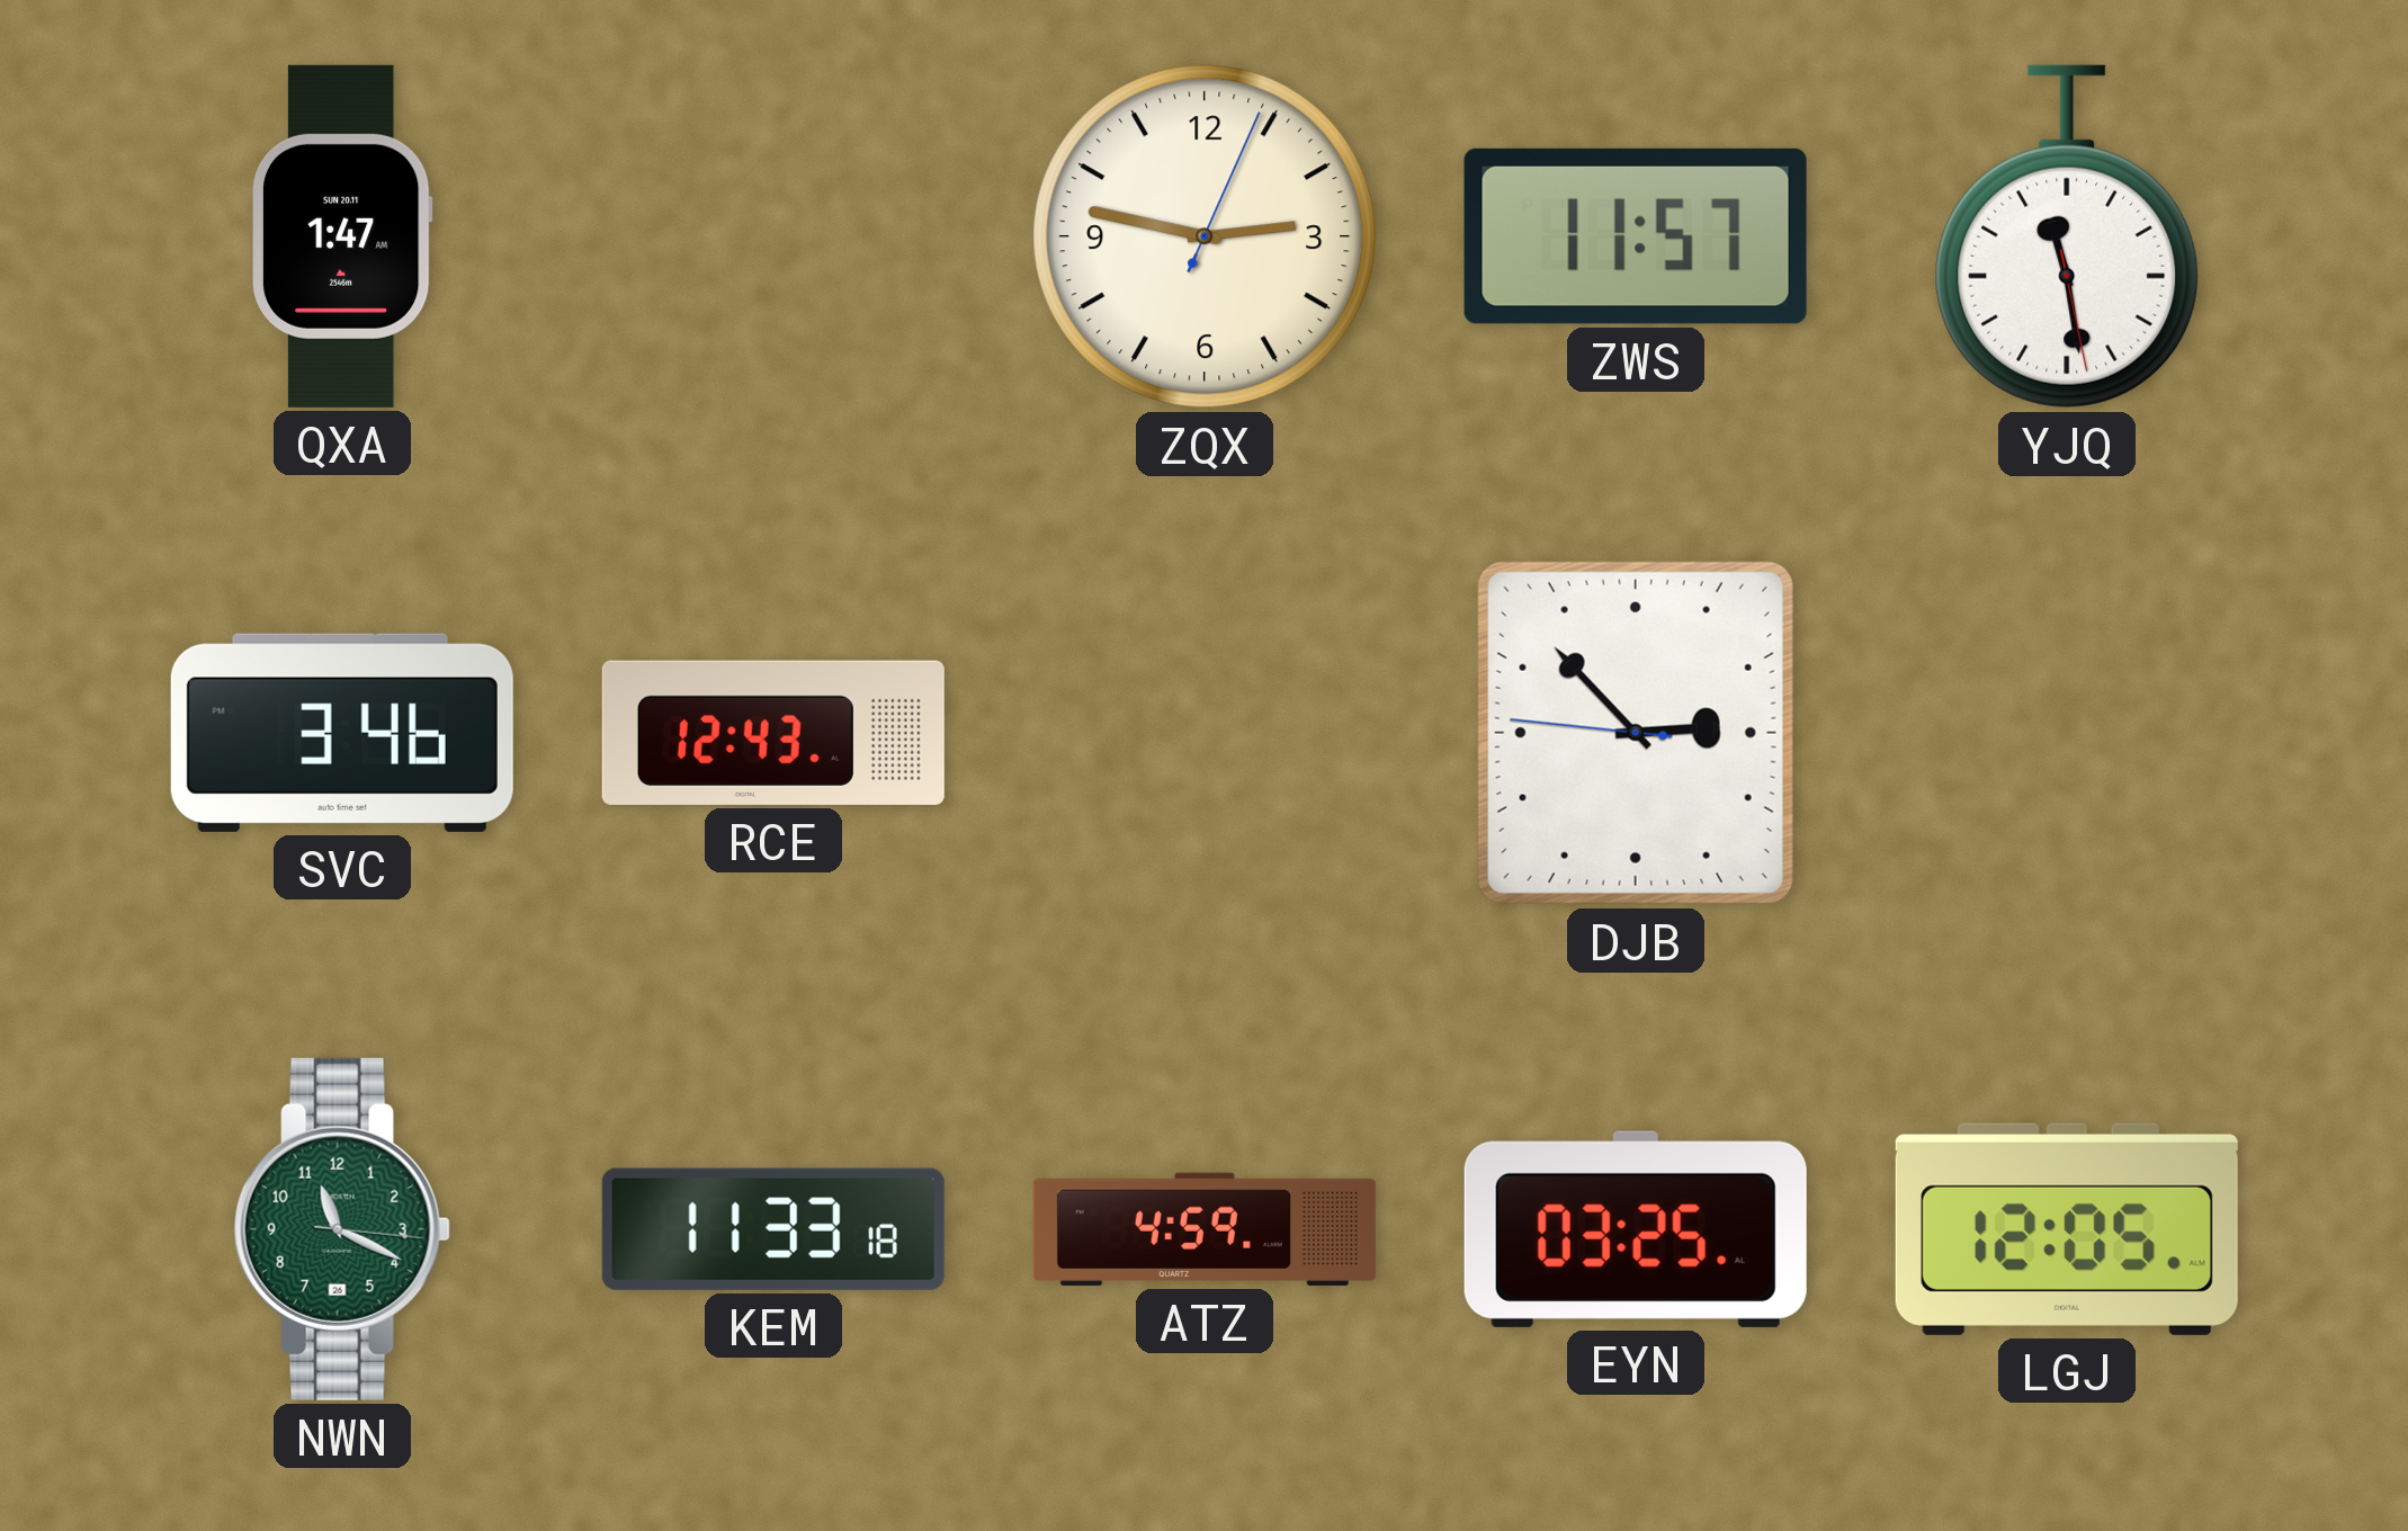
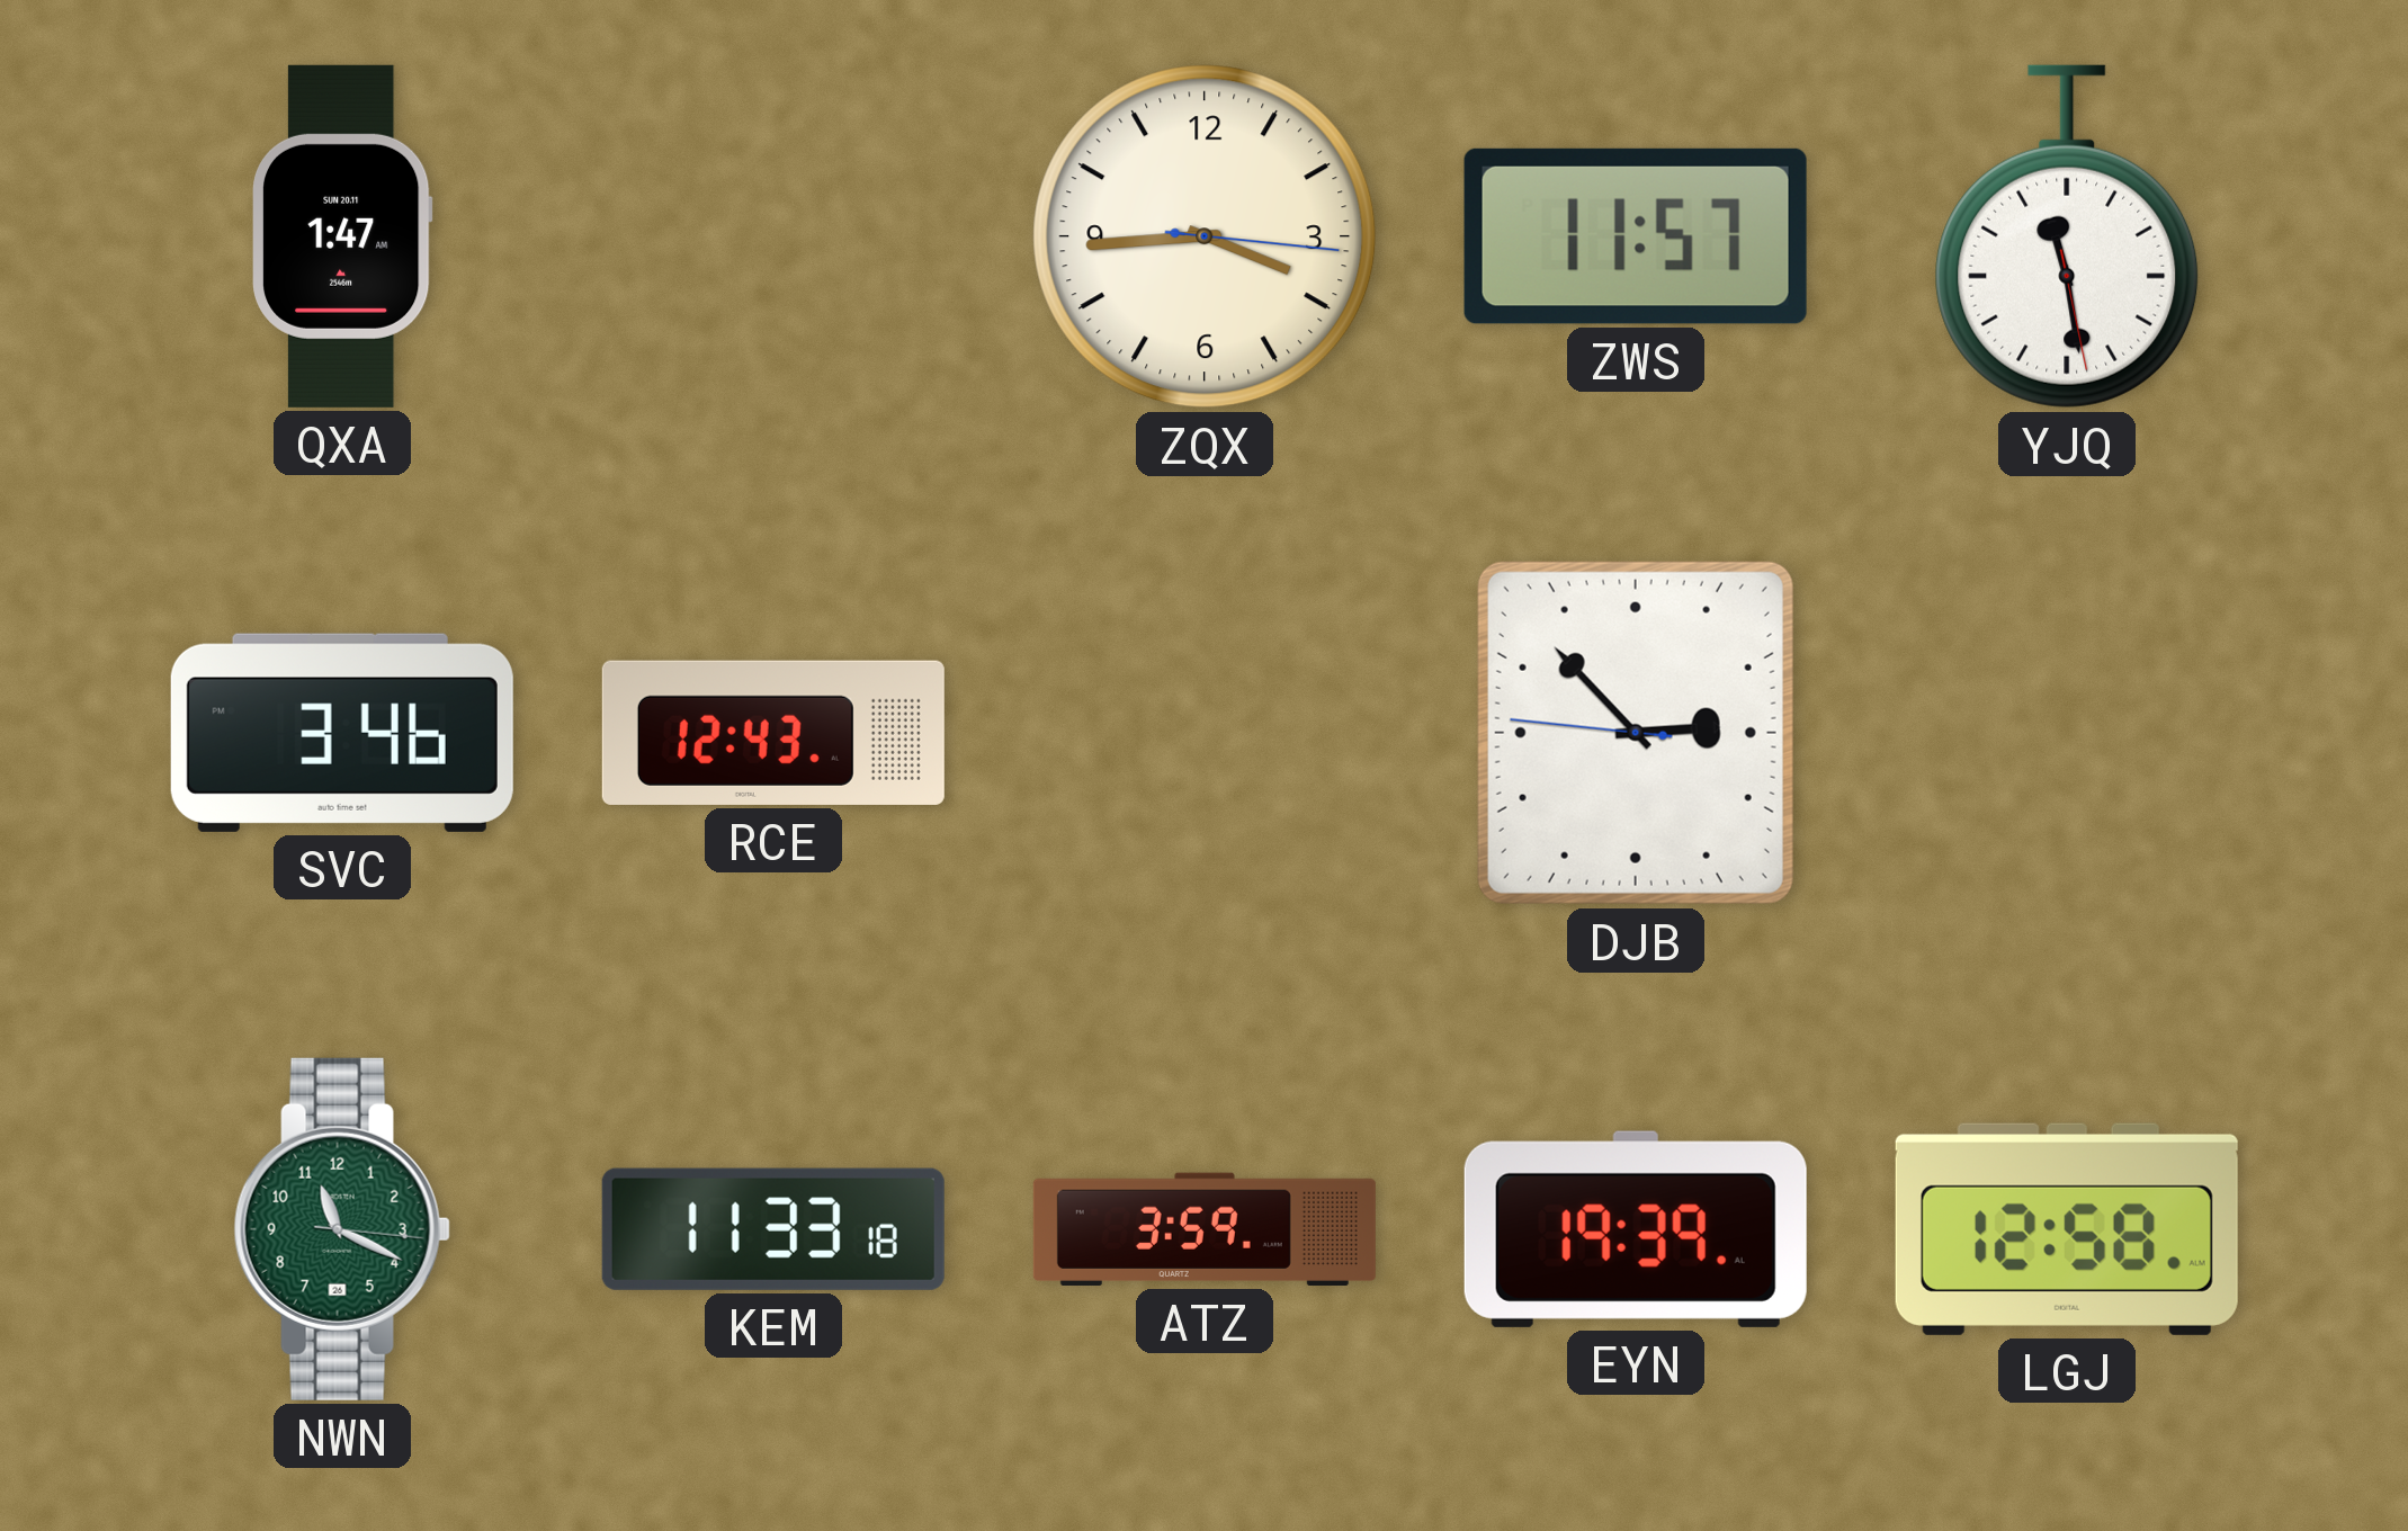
ZQX: 2:47 -> 3:44
ATZ: 4:59 -> 3:59
EYN: 03:25 -> 19:39
LGJ: 12:05 -> 12:58
